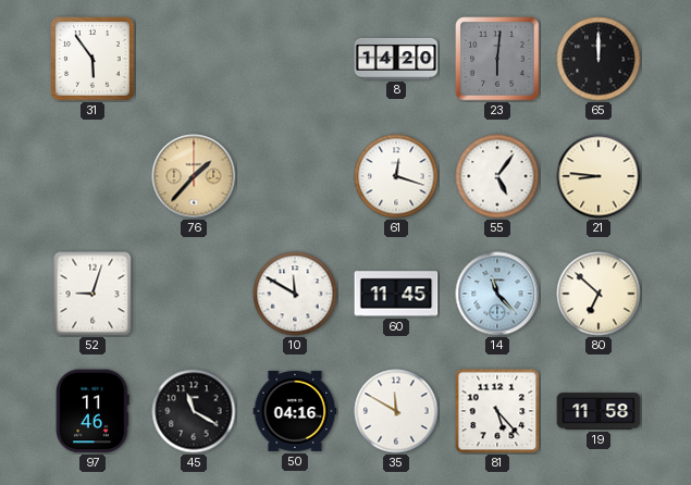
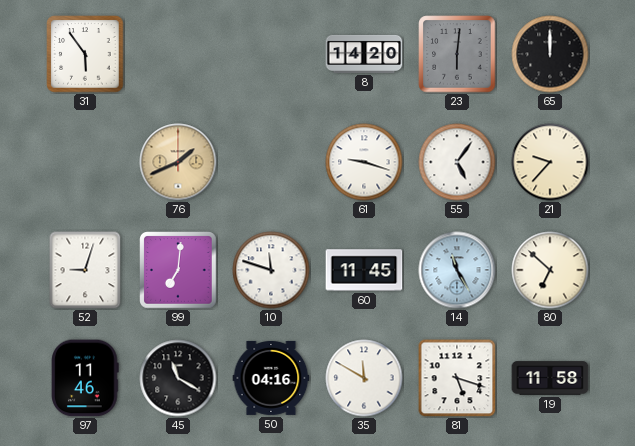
76: 1:37 -> 1:41
61: 12:18 -> 9:18
21: 8:46 -> 9:37
99: none -> 7:01
10: 11:50 -> 11:48
14: 11:23 -> 11:25
81: 5:23 -> 5:18
